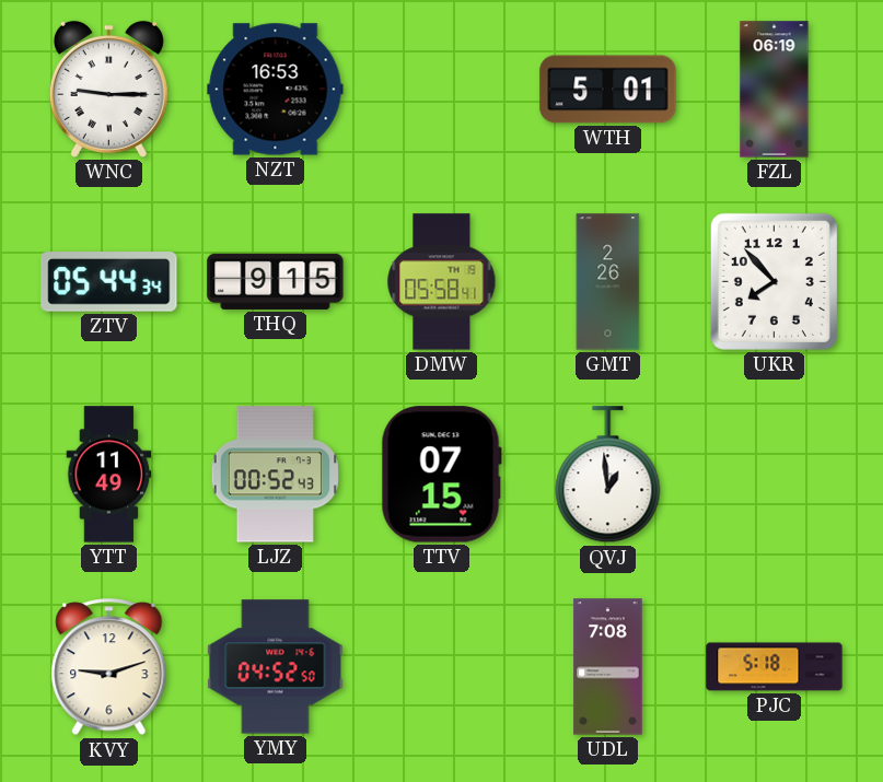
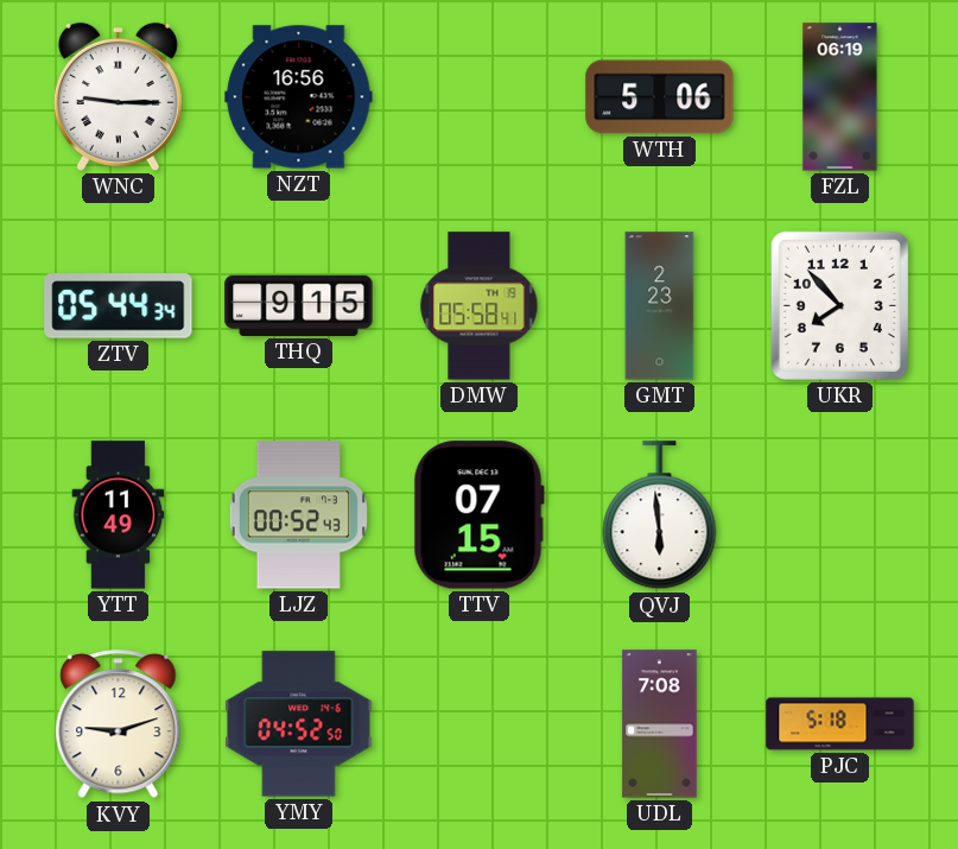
NZT: 16:53 -> 16:56
WTH: 5:01 -> 5:06
GMT: 2:26 -> 2:23
QVJ: 12:59 -> 5:59
